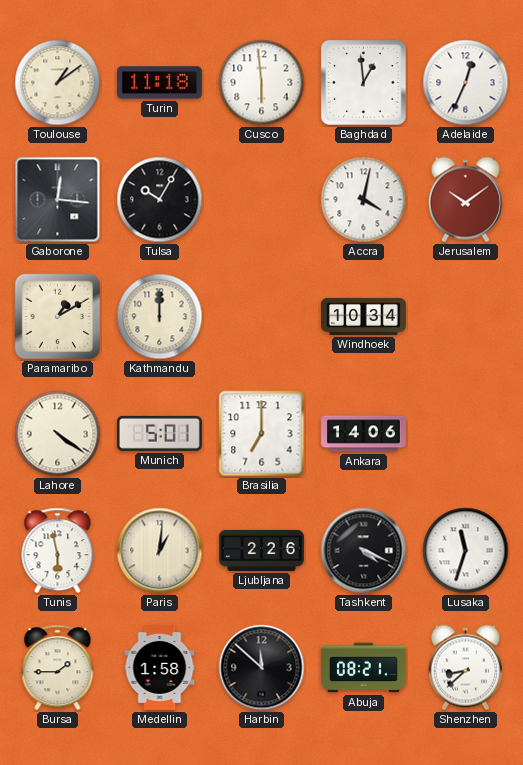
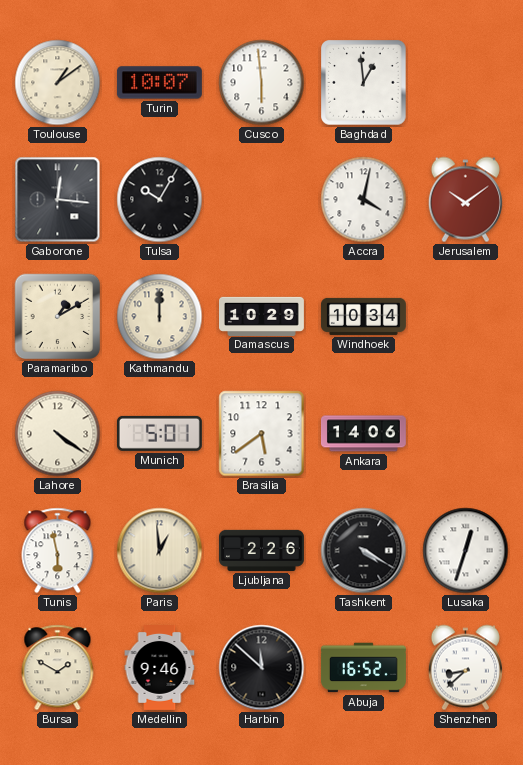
Turin: 11:18 -> 10:07
Adelaide: 12:34 -> none
Damascus: none -> 10:29
Brasilia: 7:00 -> 5:39
Paris: 1:01 -> 12:59
Tashkent: 4:19 -> 4:20
Lusaka: 11:33 -> 12:33
Bursa: 1:45 -> 1:50
Medellin: 1:58 -> 9:46
Abuja: 08:21 -> 16:52
